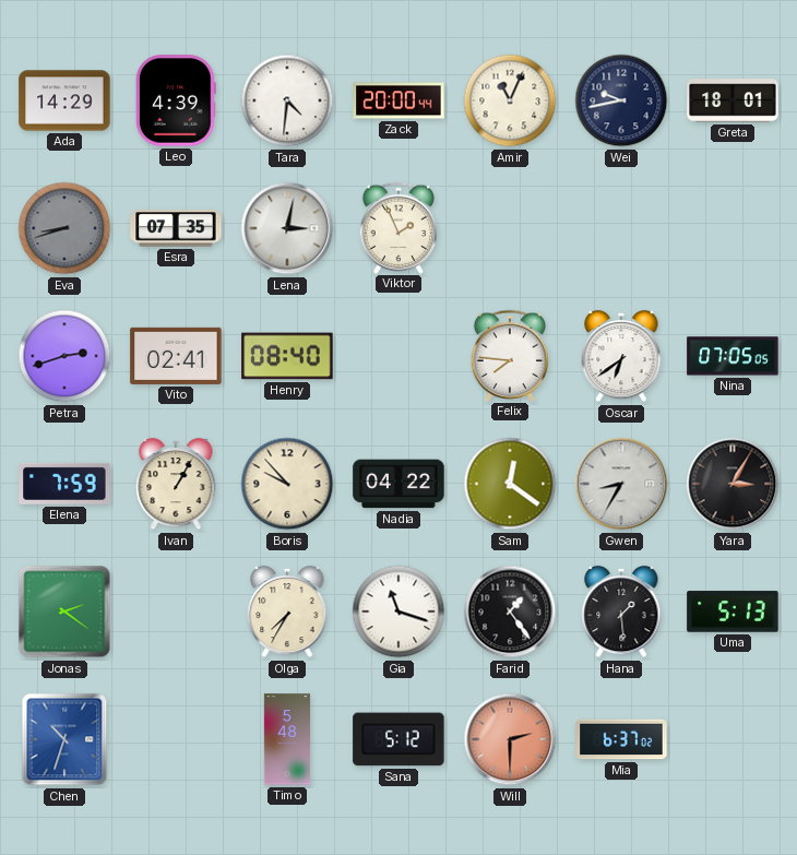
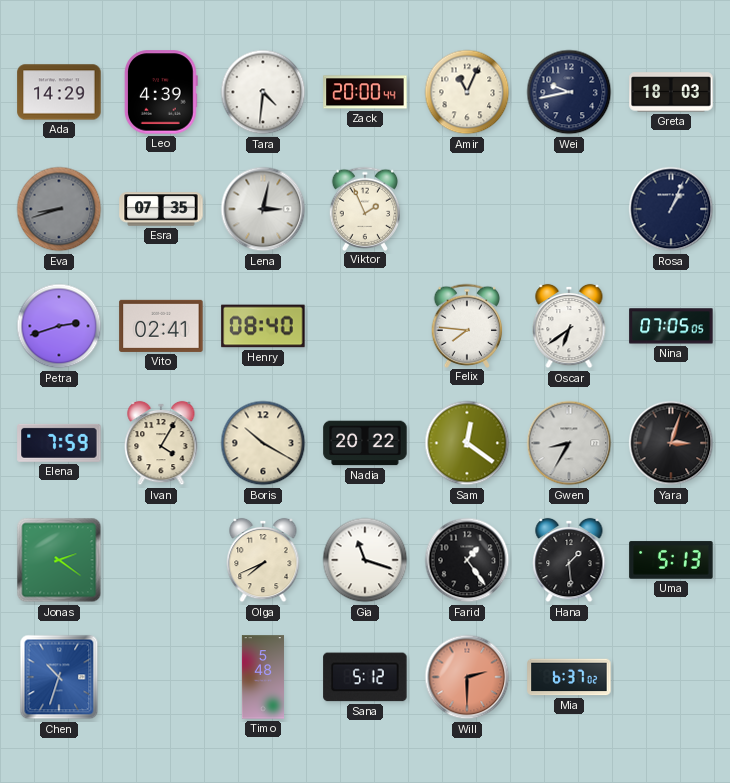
Greta: 18:01 -> 18:03
Rosa: none -> 1:04
Ivan: 1:05 -> 4:05
Boris: 9:53 -> 10:20
Nadia: 04:22 -> 20:22
Yara: 3:05 -> 3:03
Olga: 7:35 -> 7:41
